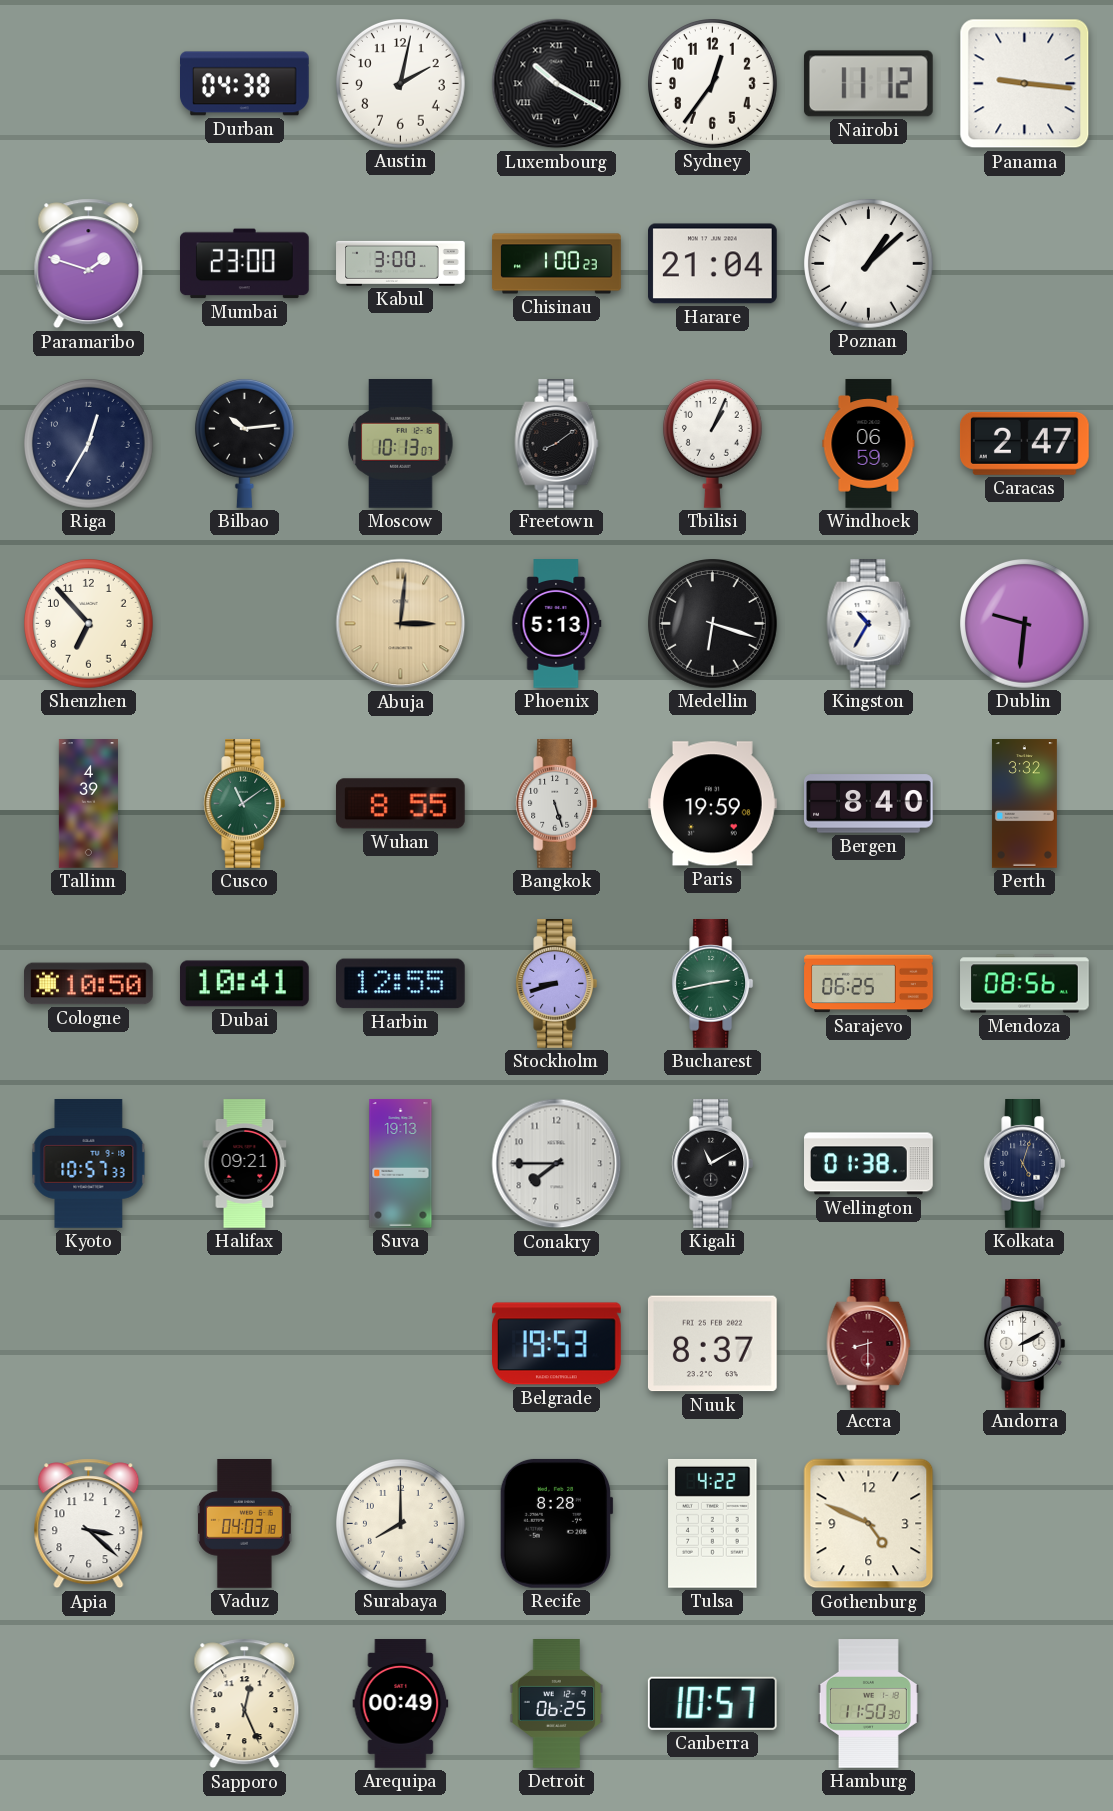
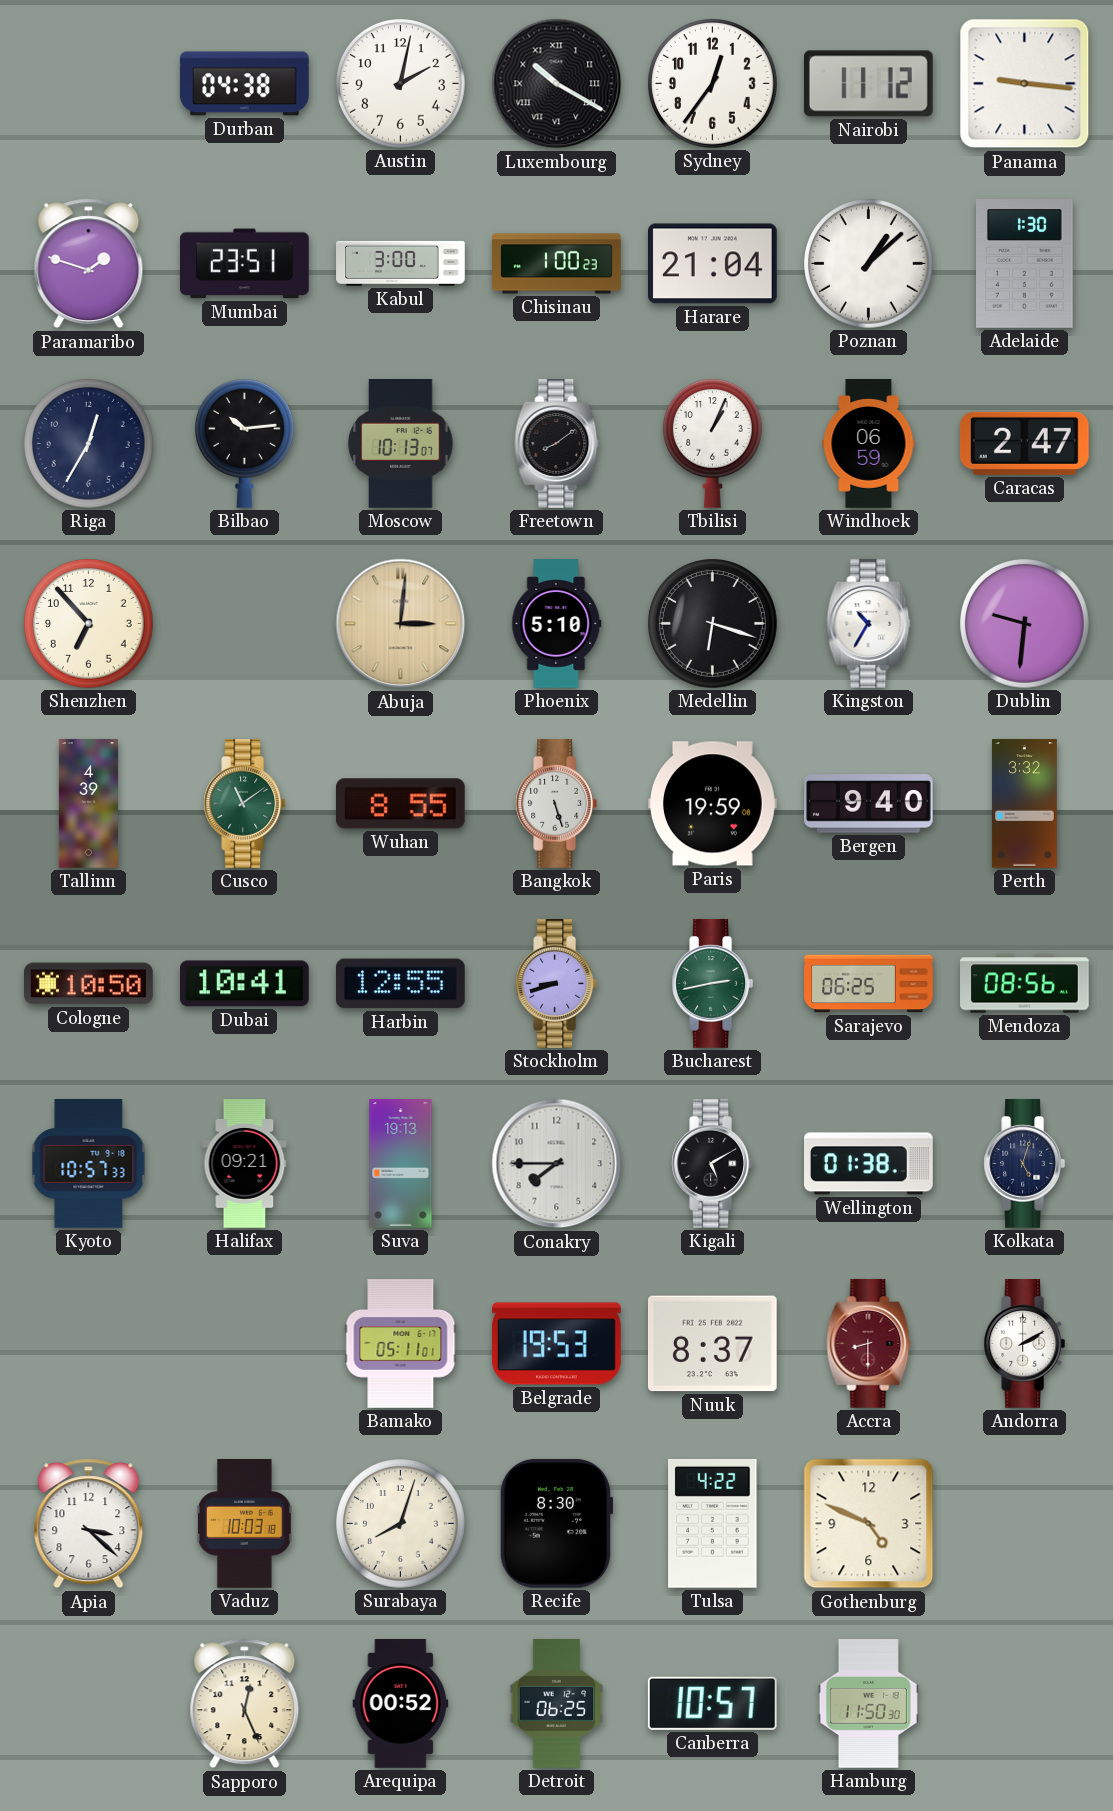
Mumbai: 23:00 -> 23:51
Adelaide: none -> 1:30
Phoenix: 5:13 -> 5:10
Bergen: 8:40 -> 9:40
Kigali: 11:10 -> 5:10
Bamako: none -> 05:11
Vaduz: 04:03 -> 10:03
Surabaya: 8:00 -> 8:03
Recife: 8:28 -> 8:30
Arequipa: 00:49 -> 00:52
